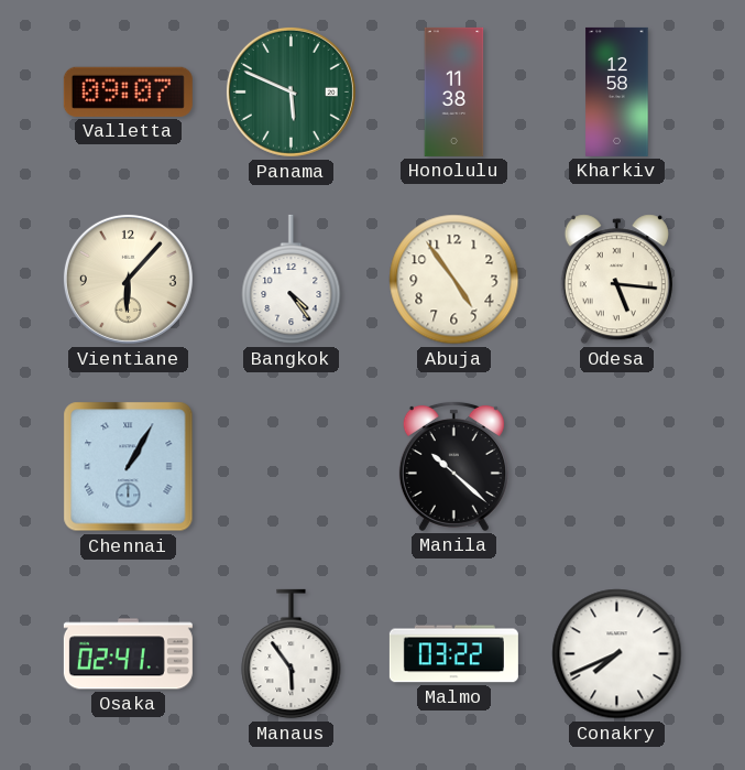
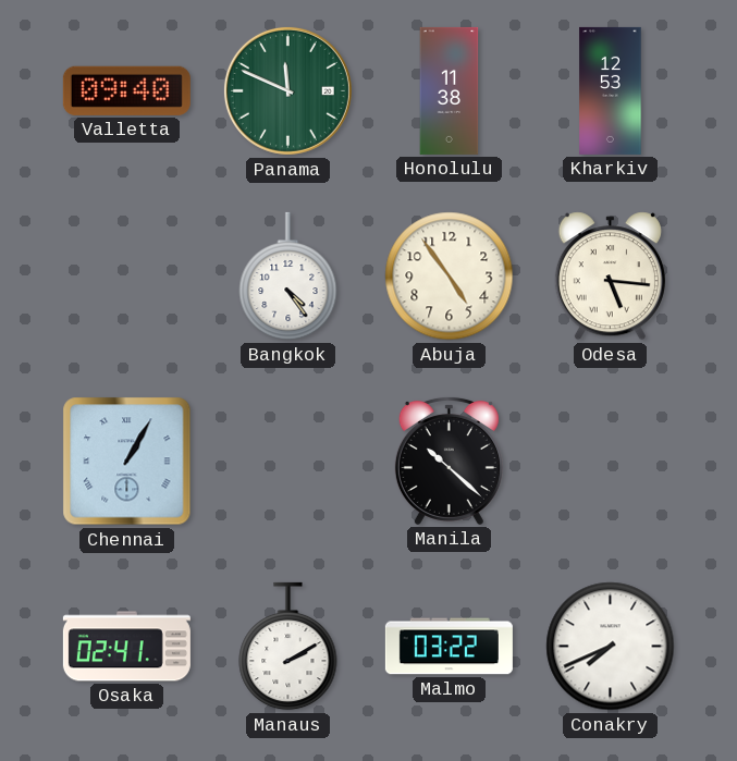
Valletta: 09:07 -> 09:40
Panama: 5:49 -> 11:49
Kharkiv: 12:58 -> 12:53
Vientiane: 6:07 -> none
Manaus: 5:54 -> 2:10
